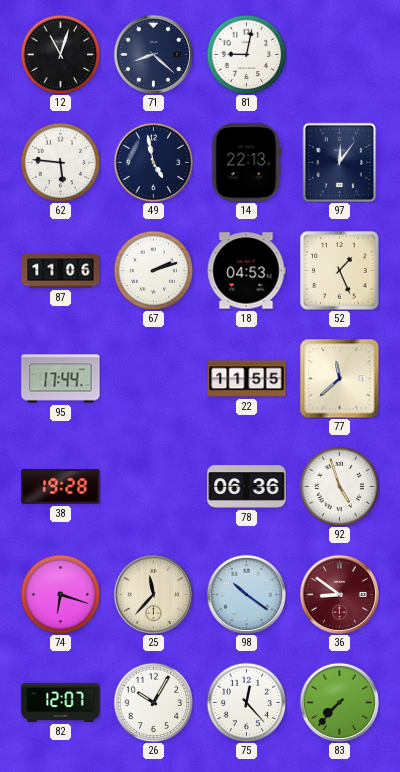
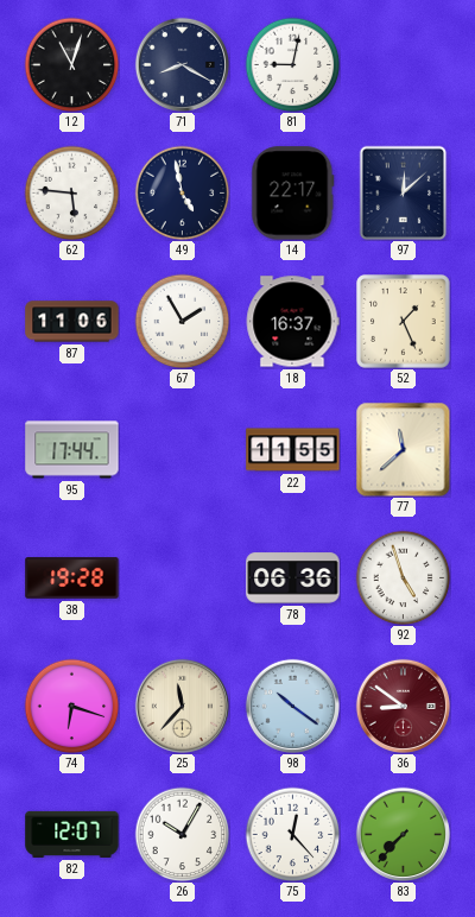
71: 8:22 -> 8:20
14: 22:13 -> 22:17
97: 12:06 -> 12:08
67: 2:12 -> 1:55
18: 04:53 -> 16:37
